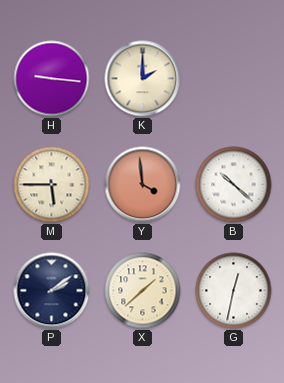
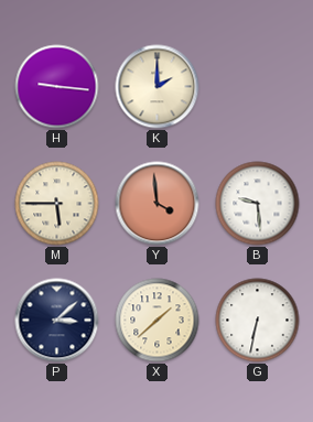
B: 10:22 -> 9:29
P: 2:09 -> 3:08
G: 12:32 -> 6:32
